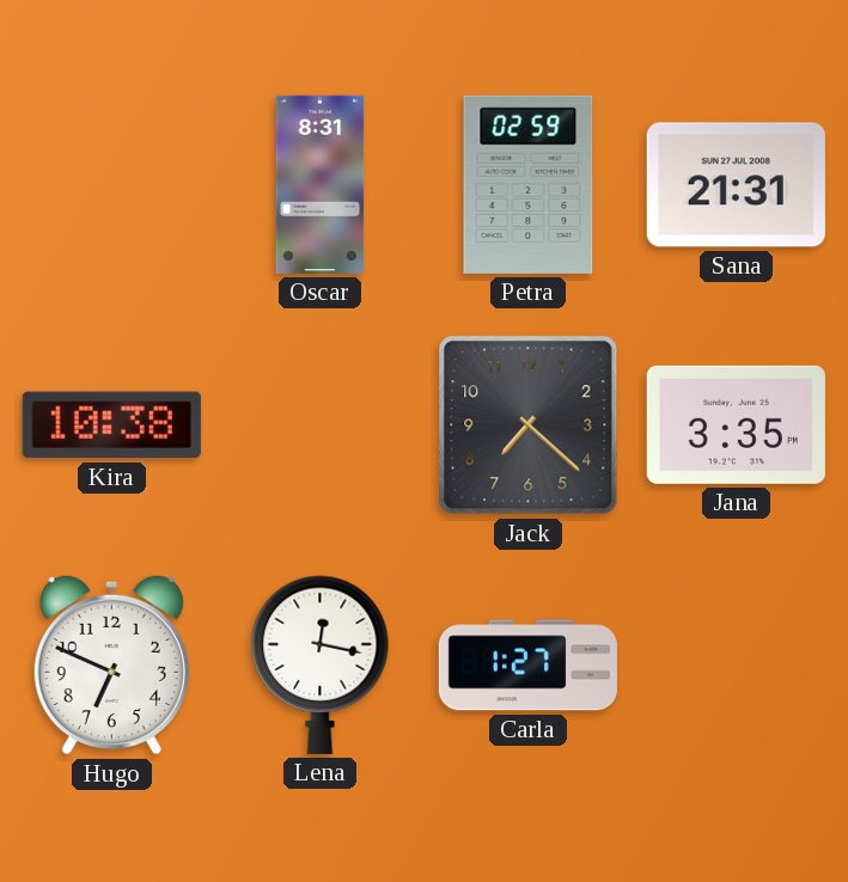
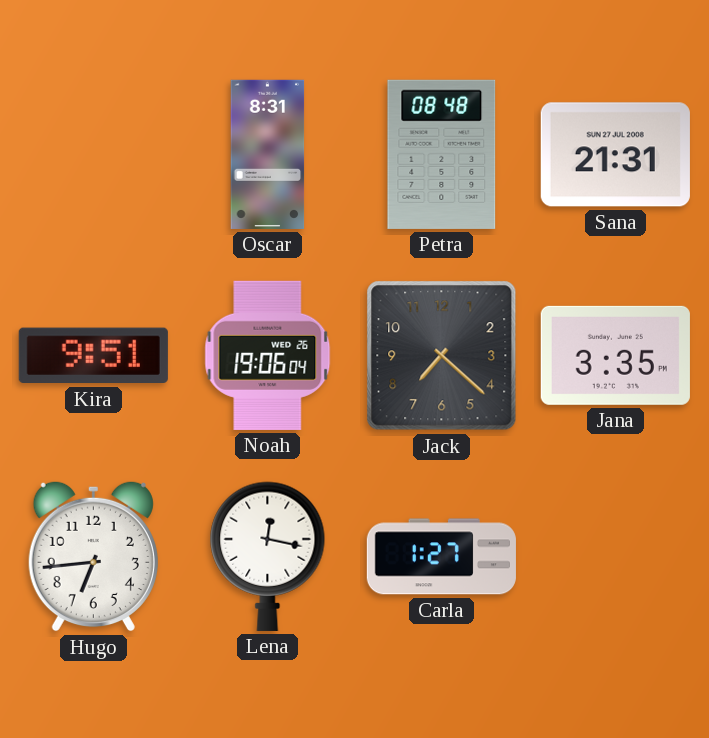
Petra: 02:59 -> 08:48
Kira: 10:38 -> 9:51
Noah: none -> 19:06
Hugo: 6:49 -> 6:44
